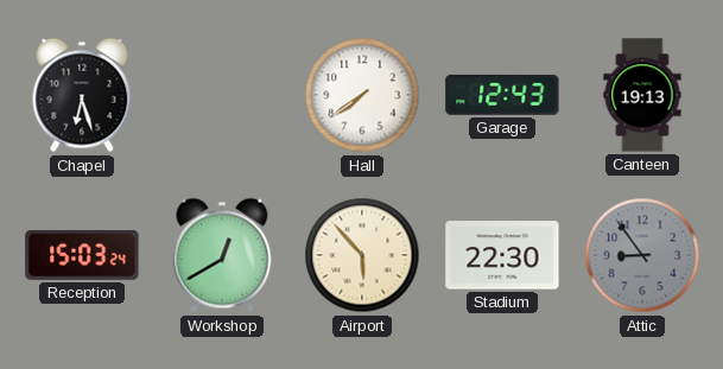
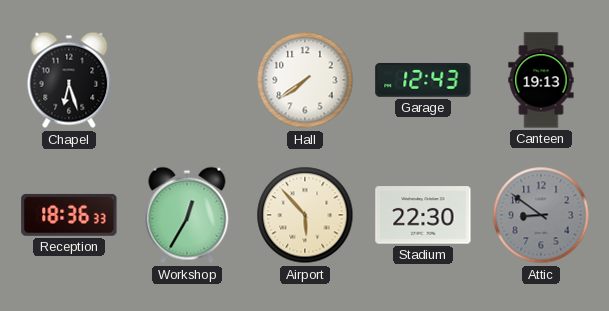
Reception: 15:03 -> 18:36
Workshop: 12:40 -> 12:35
Attic: 8:54 -> 8:51
